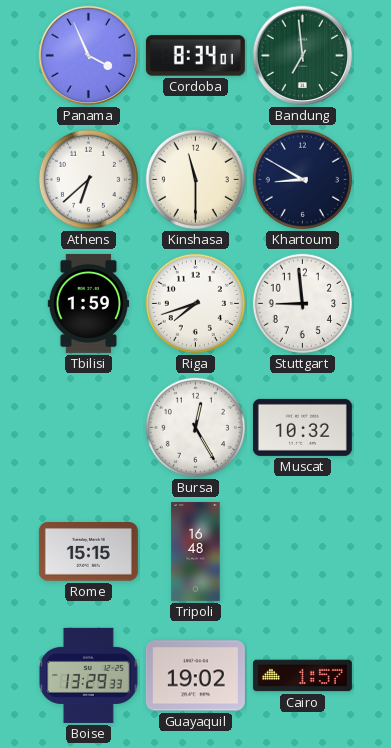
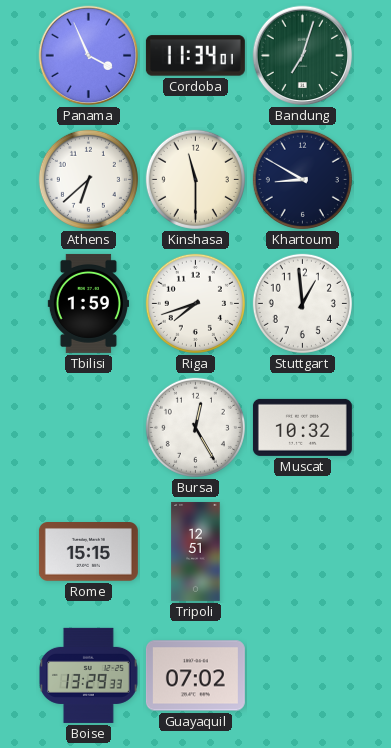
Cordoba: 8:34 -> 11:34
Bandung: 6:59 -> 7:03
Stuttgart: 8:59 -> 12:59
Tripoli: 16:48 -> 12:51
Guayaquil: 19:02 -> 07:02
Cairo: 1:57 -> none
